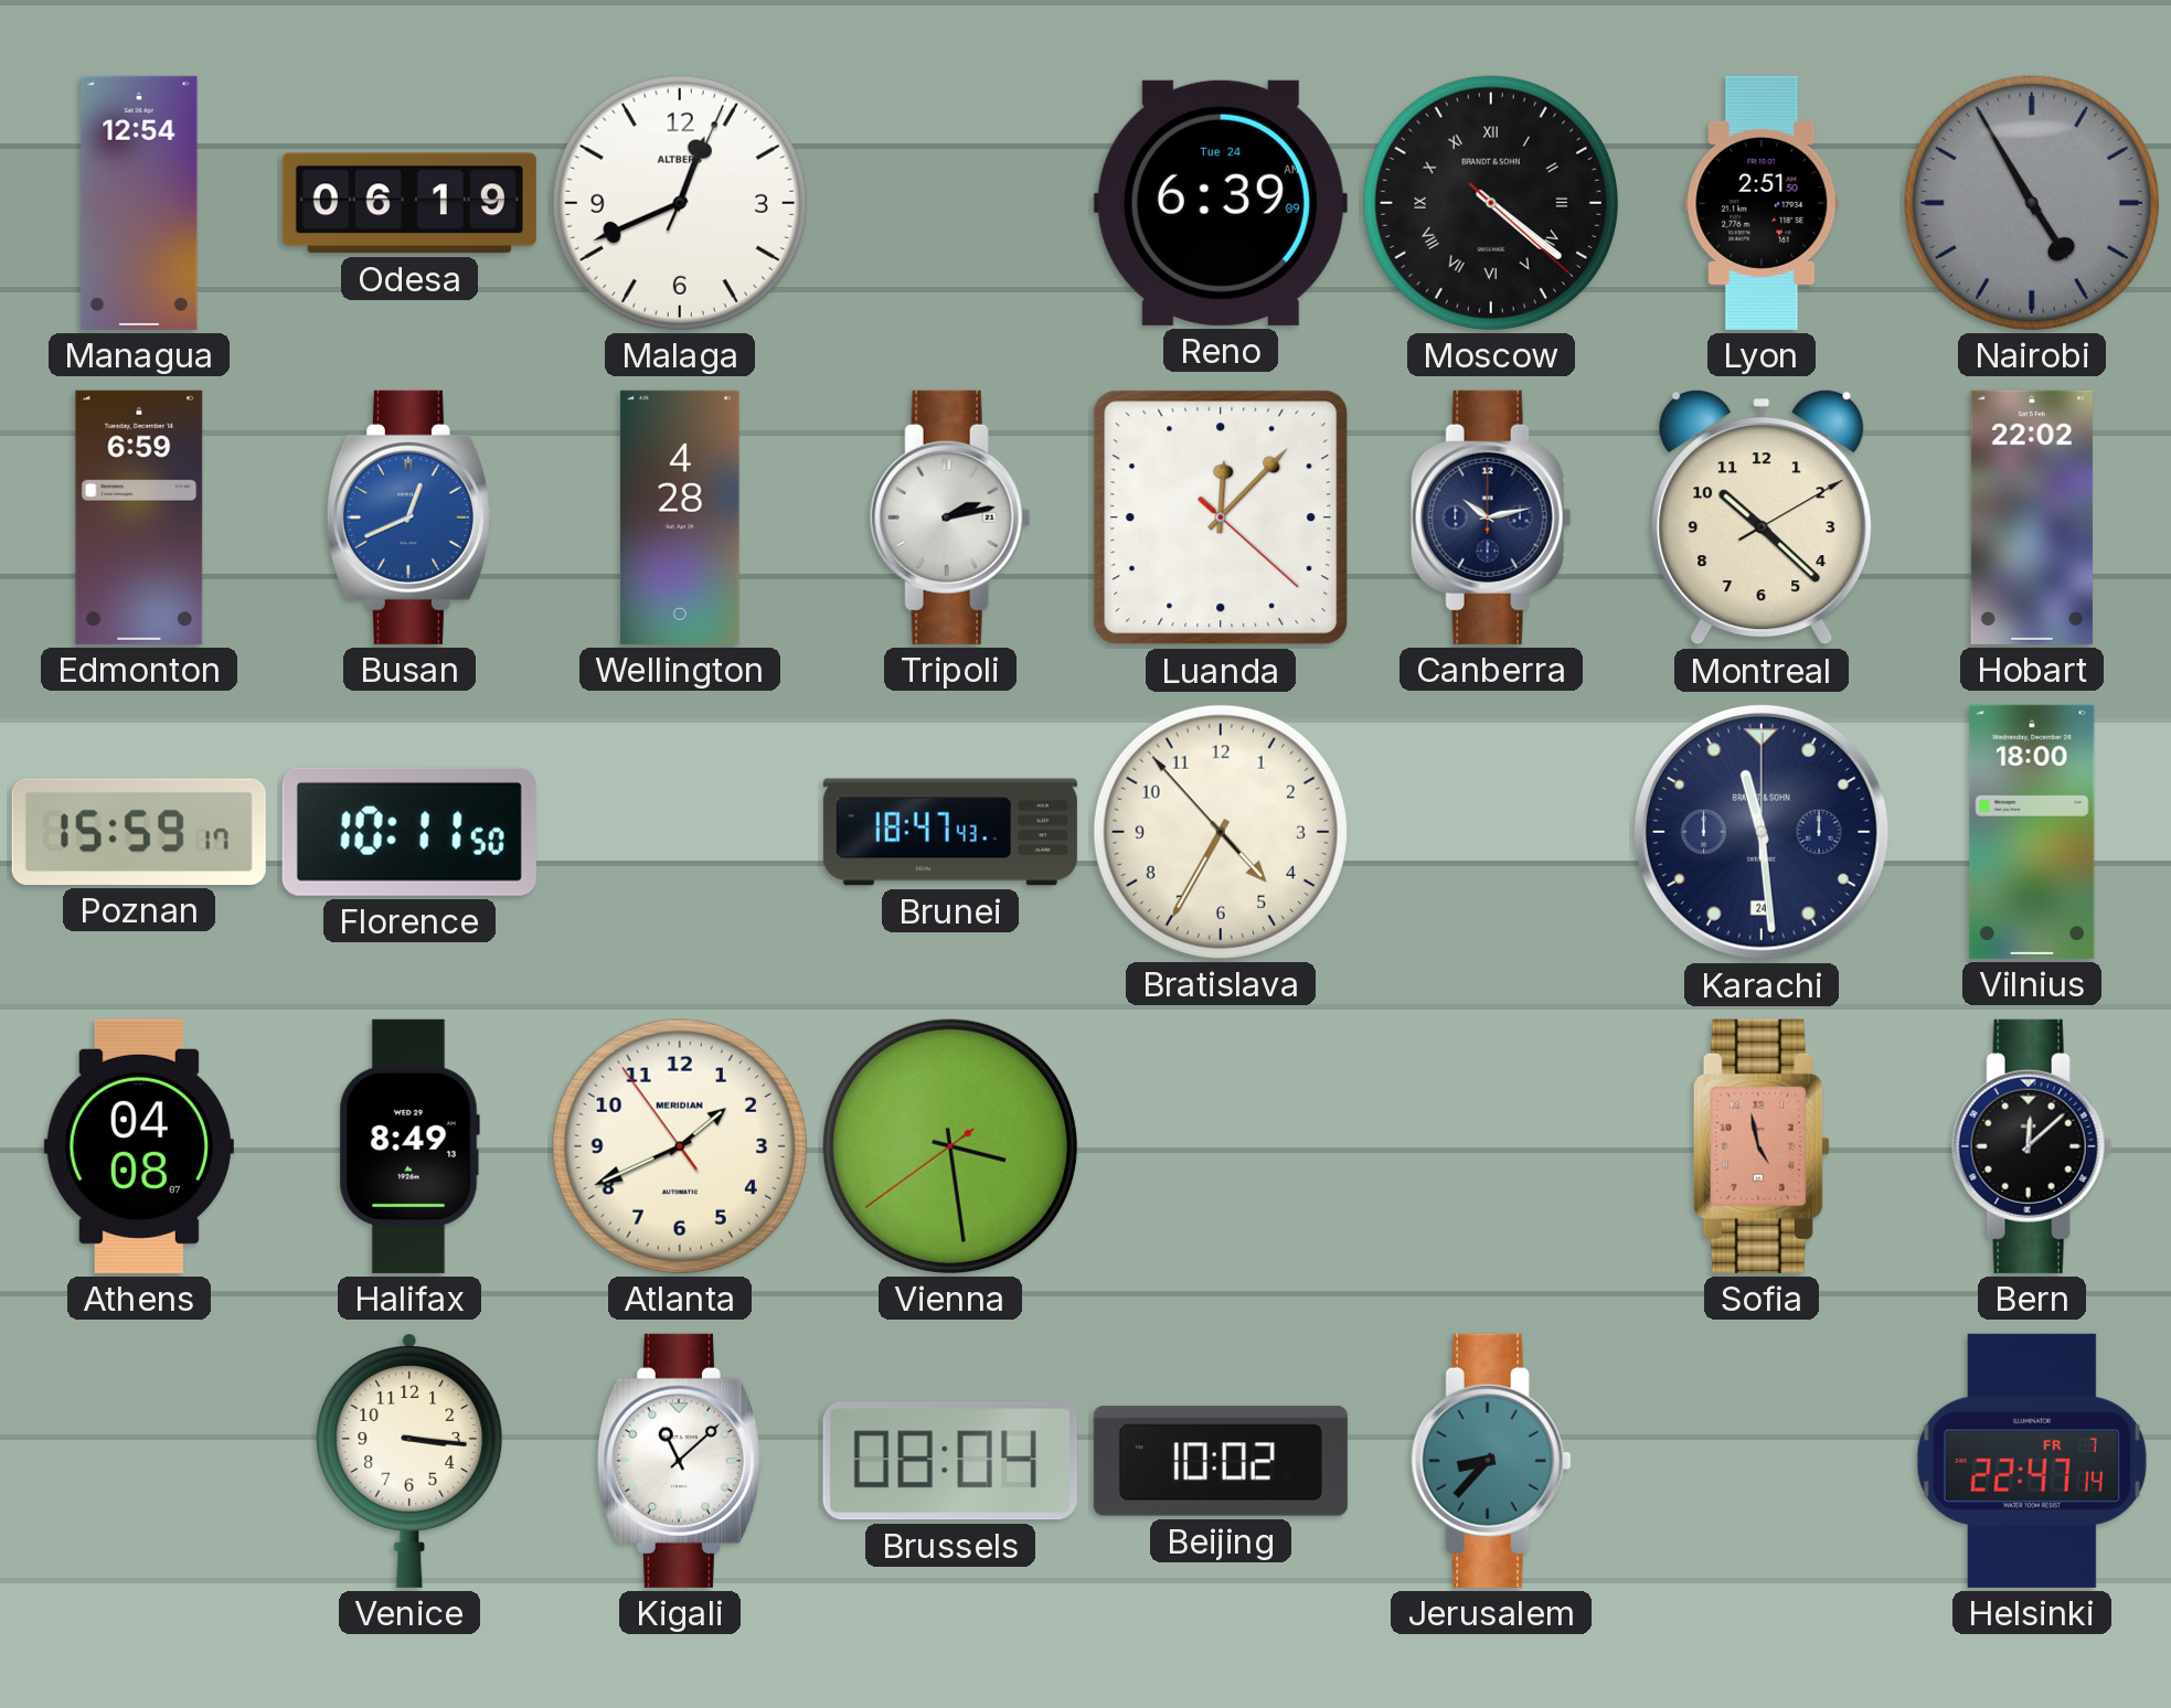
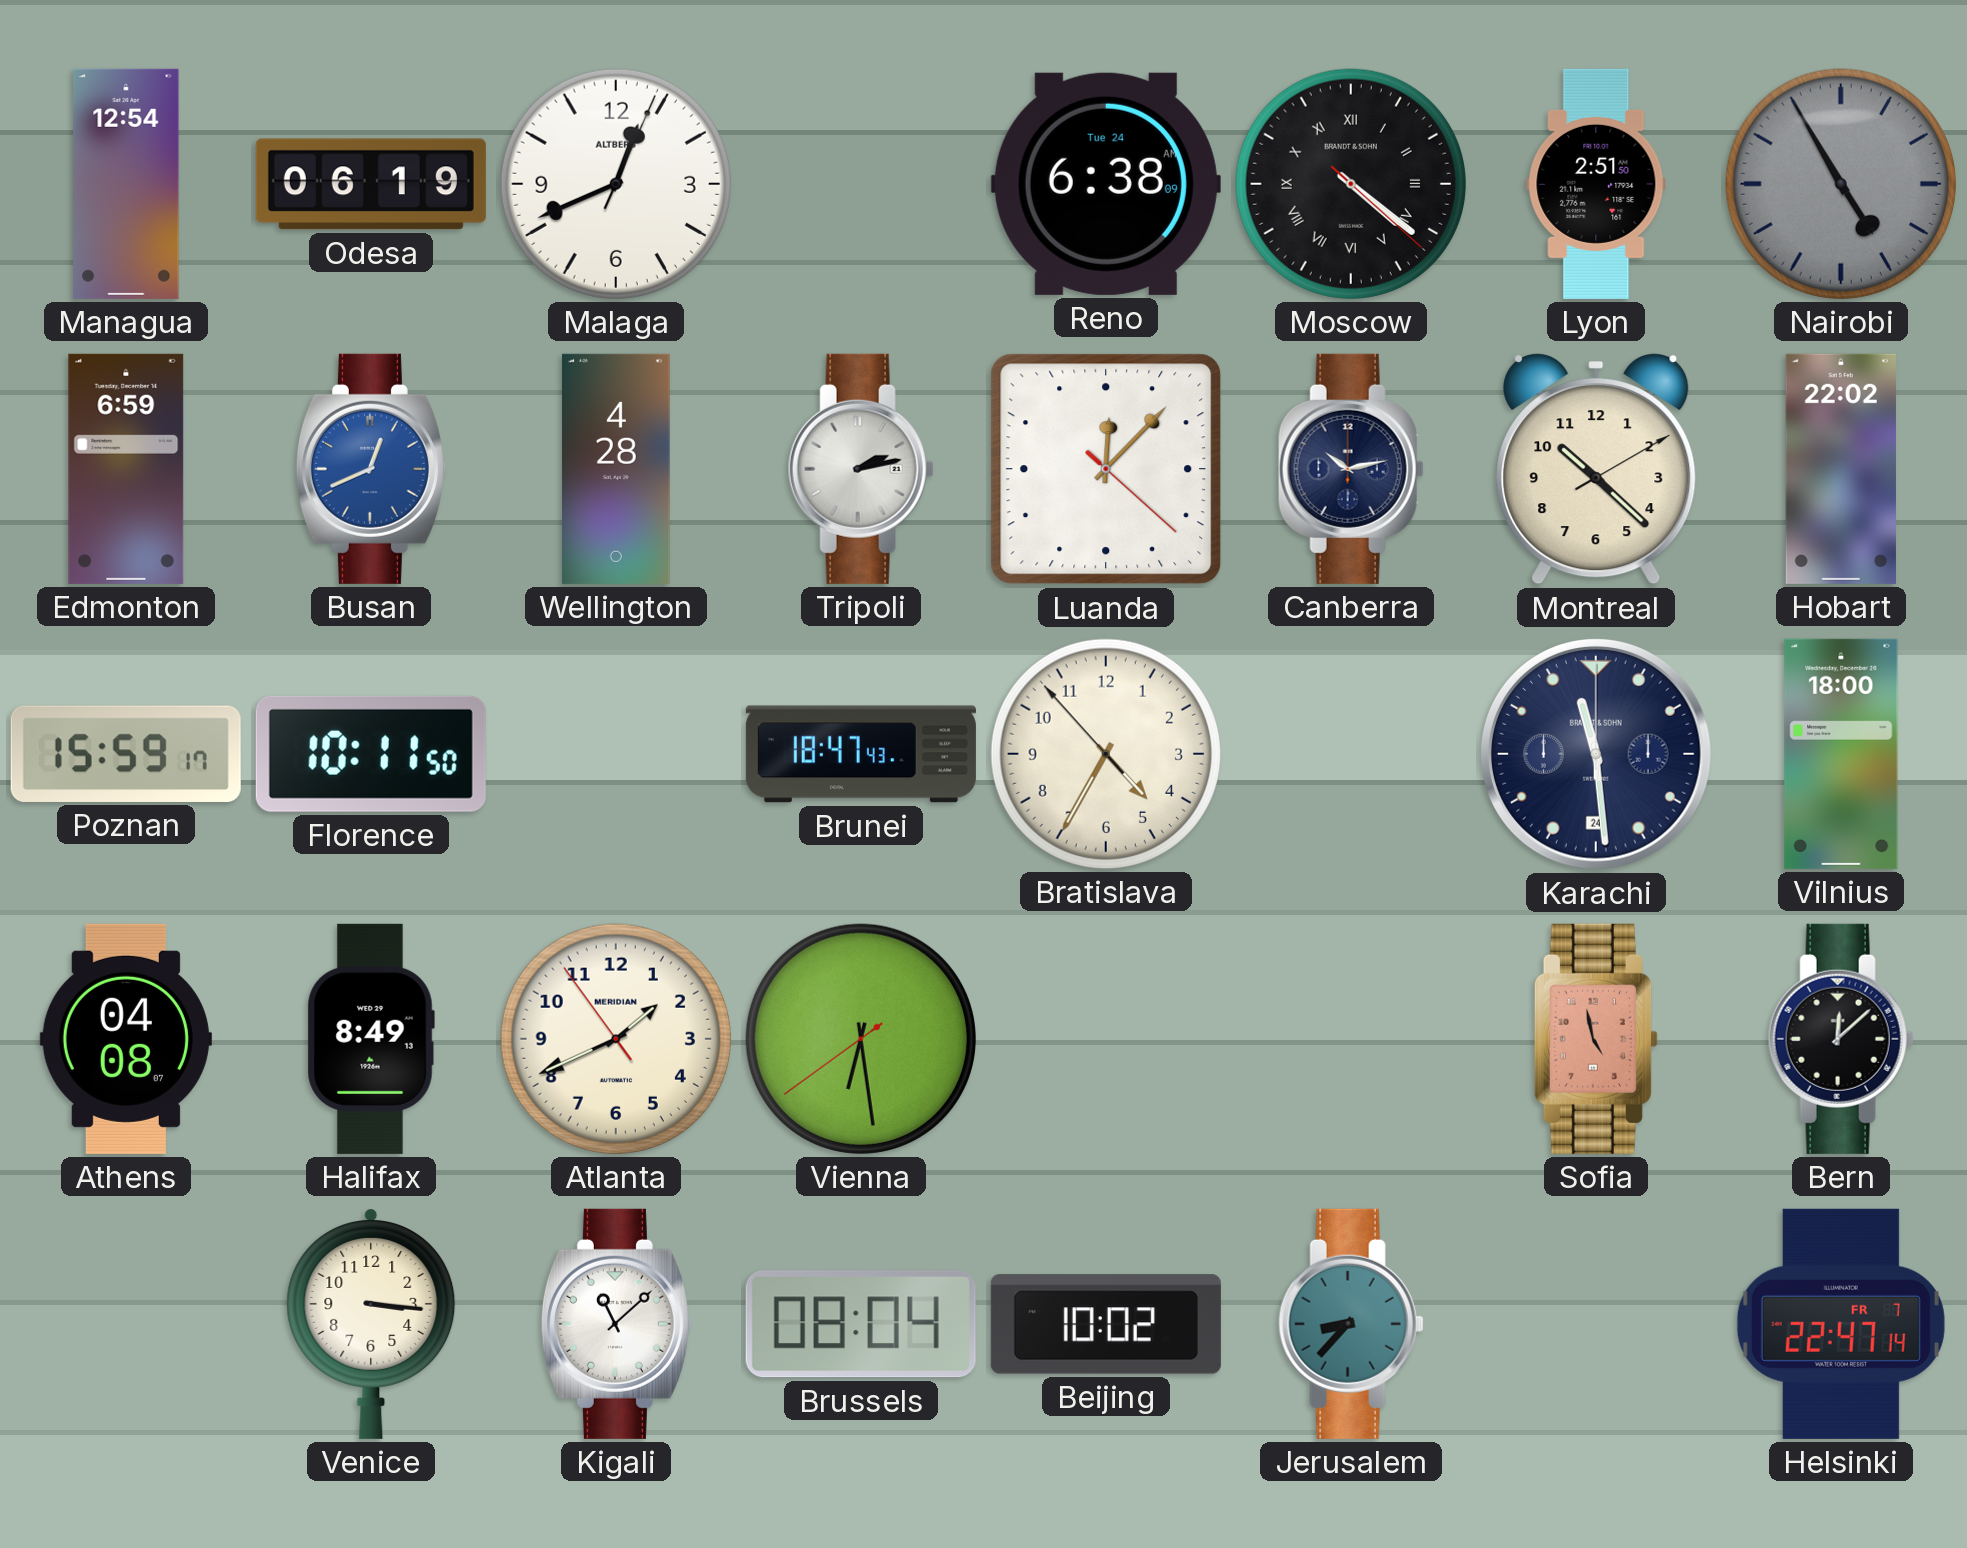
Reno: 6:39 -> 6:38
Vienna: 3:28 -> 6:28
